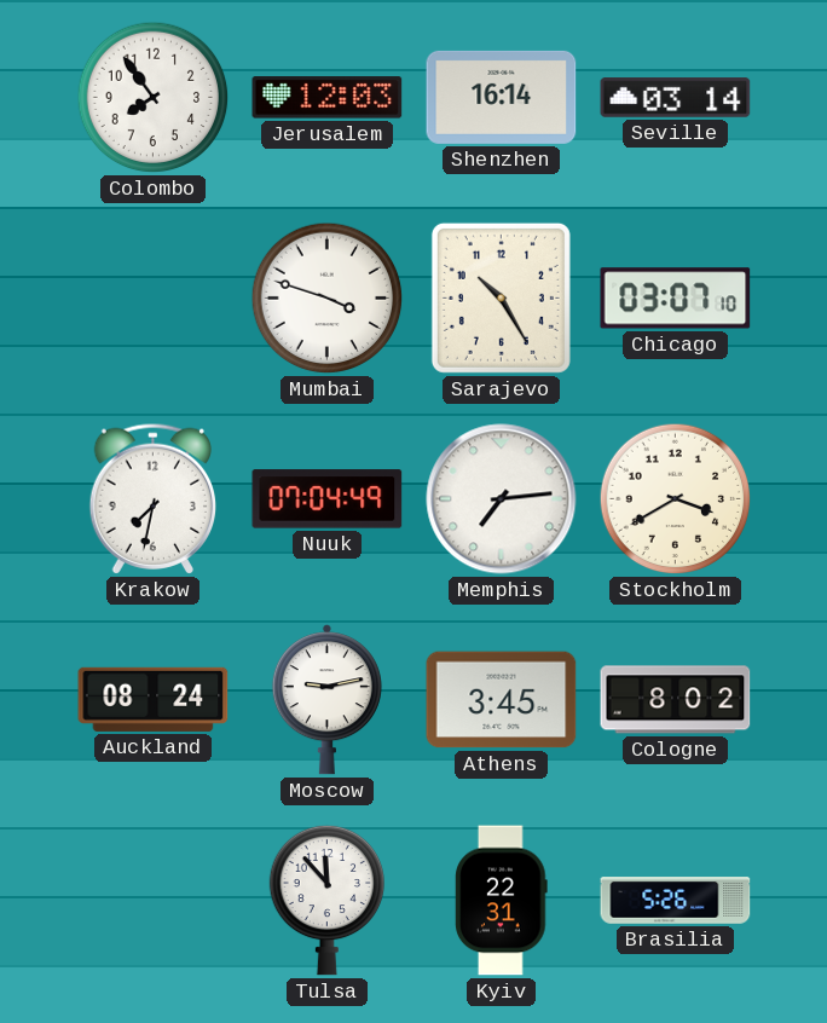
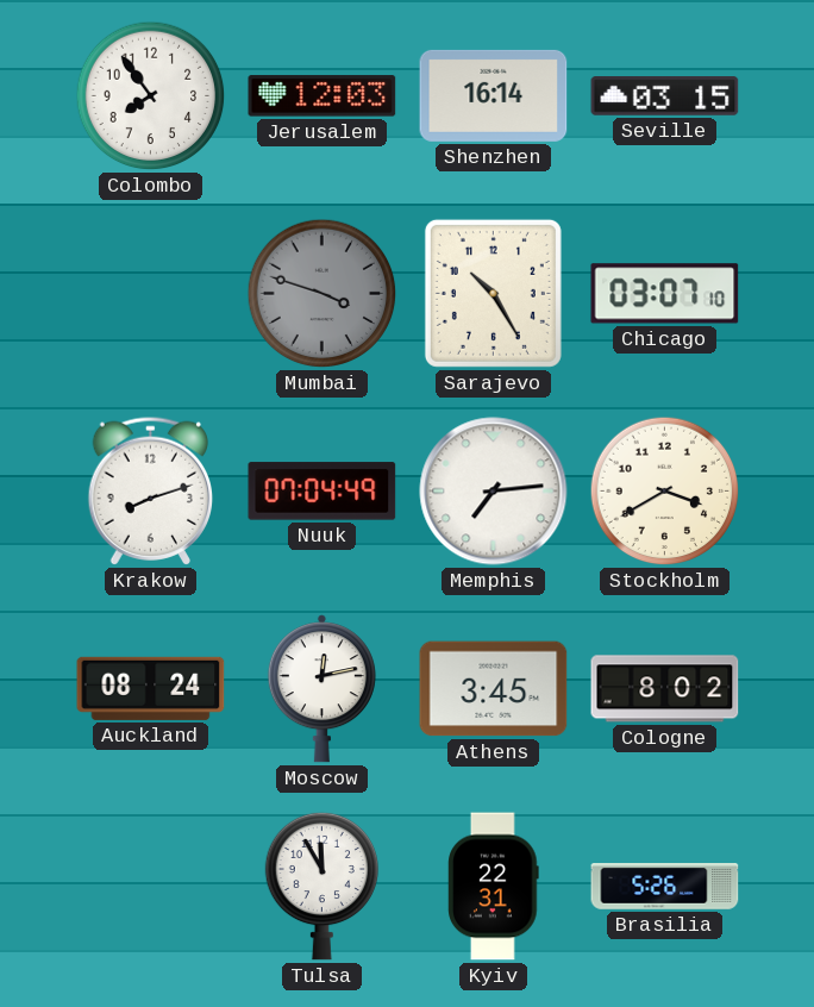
Seville: 03:14 -> 03:15
Mumbai dial: white -> grey
Krakow: 7:32 -> 8:12
Moscow: 9:13 -> 12:13
Tulsa: 11:53 -> 11:55
